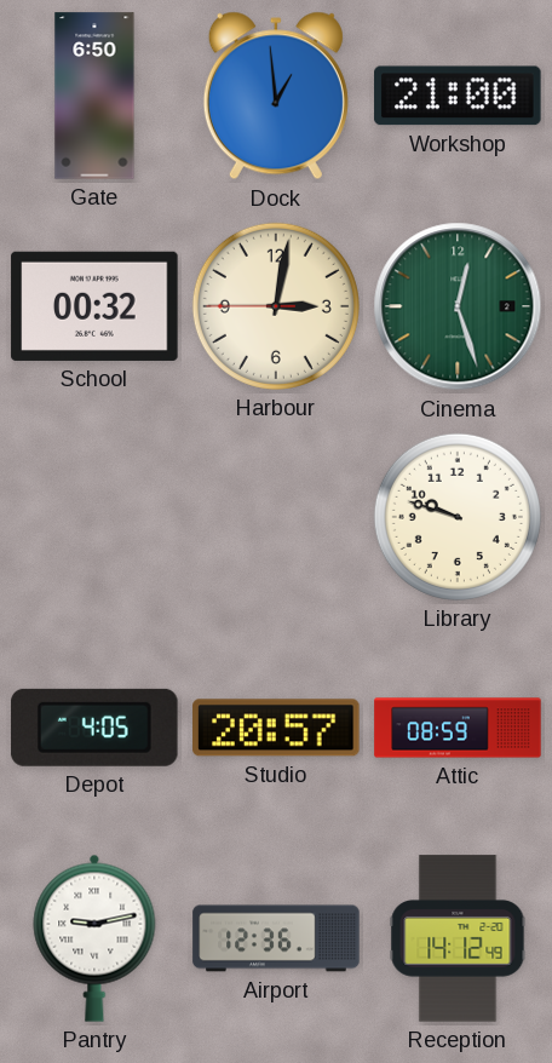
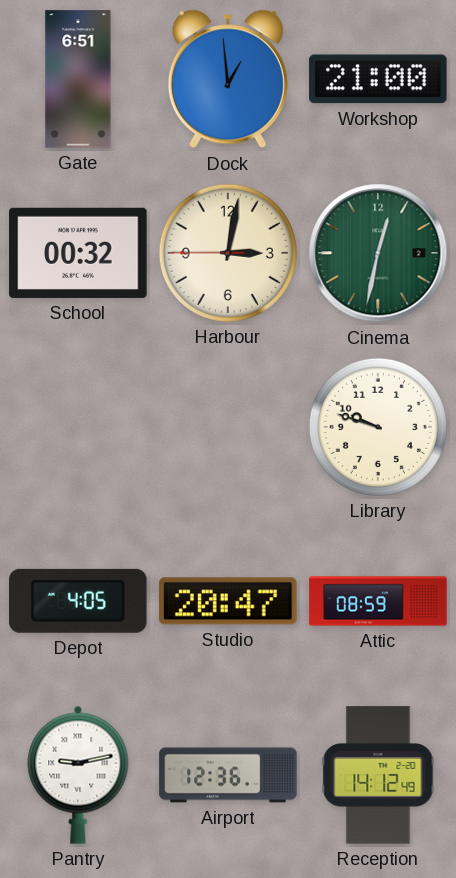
Gate: 6:50 -> 6:51
Cinema: 12:27 -> 12:32
Studio: 20:57 -> 20:47
